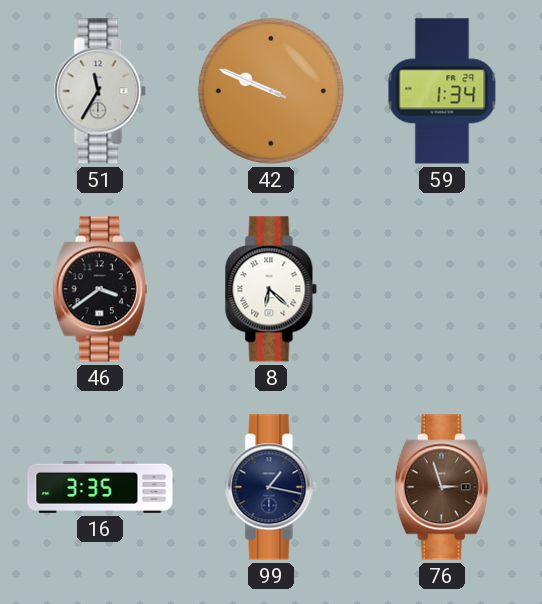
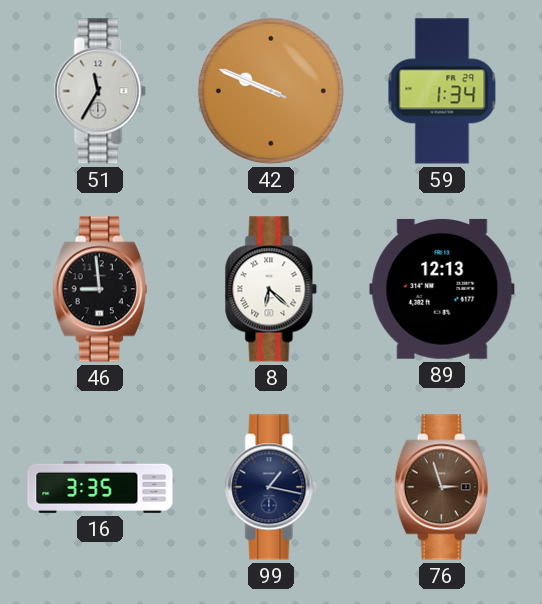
46: 3:39 -> 8:59
89: none -> 12:13
